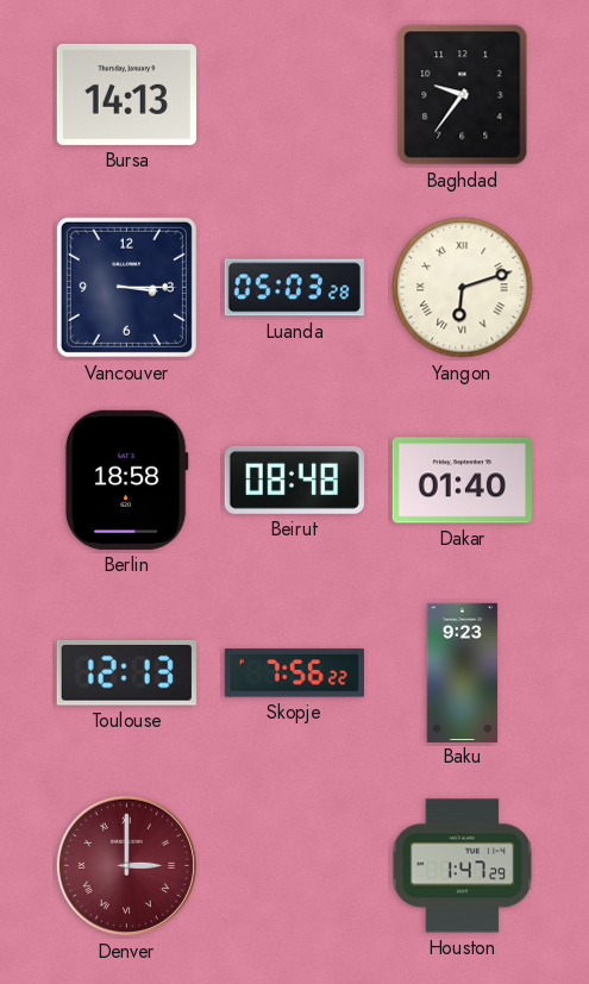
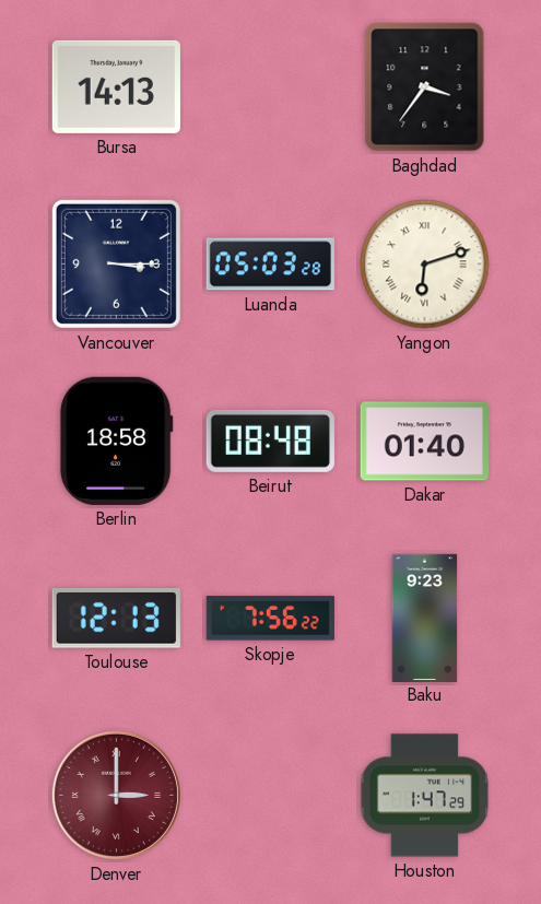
Baghdad: 9:36 -> 3:36
